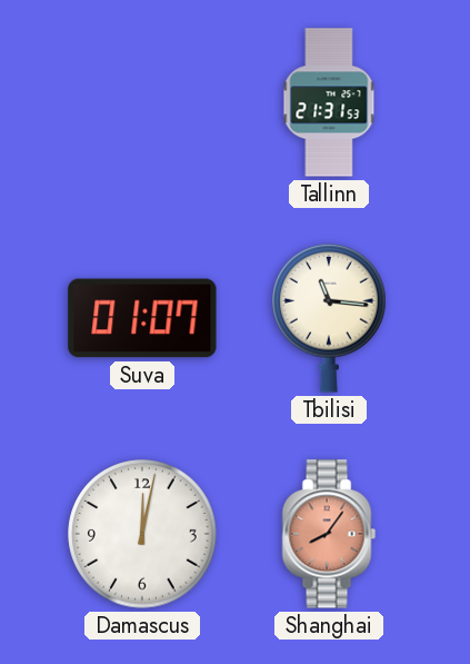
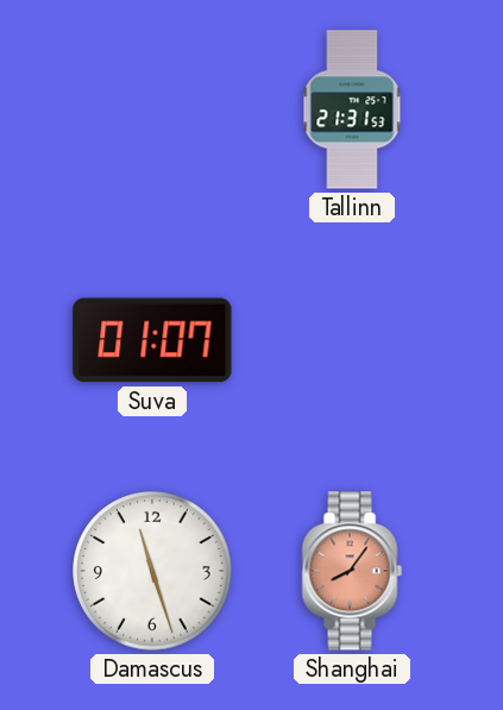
Tbilisi: 11:16 -> none
Damascus: 12:02 -> 11:27
